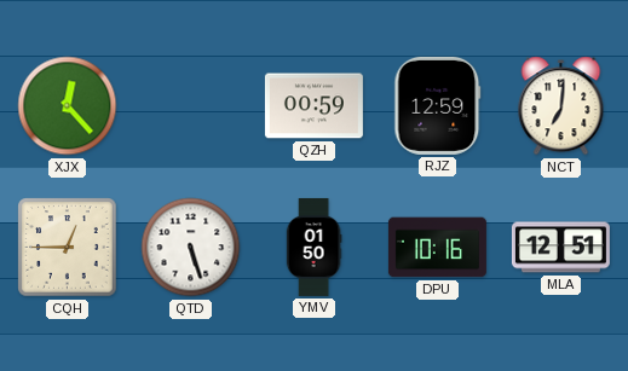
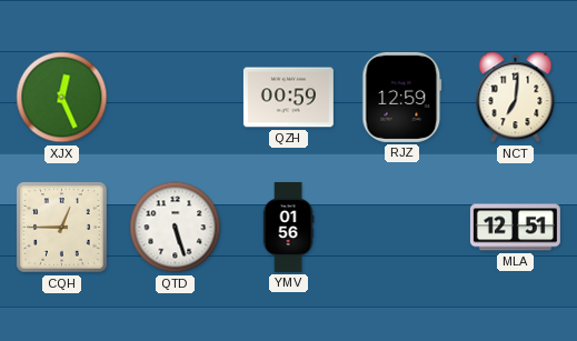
XJX: 12:23 -> 12:26
YMV: 01:50 -> 01:56
DPU: 10:16 -> none
